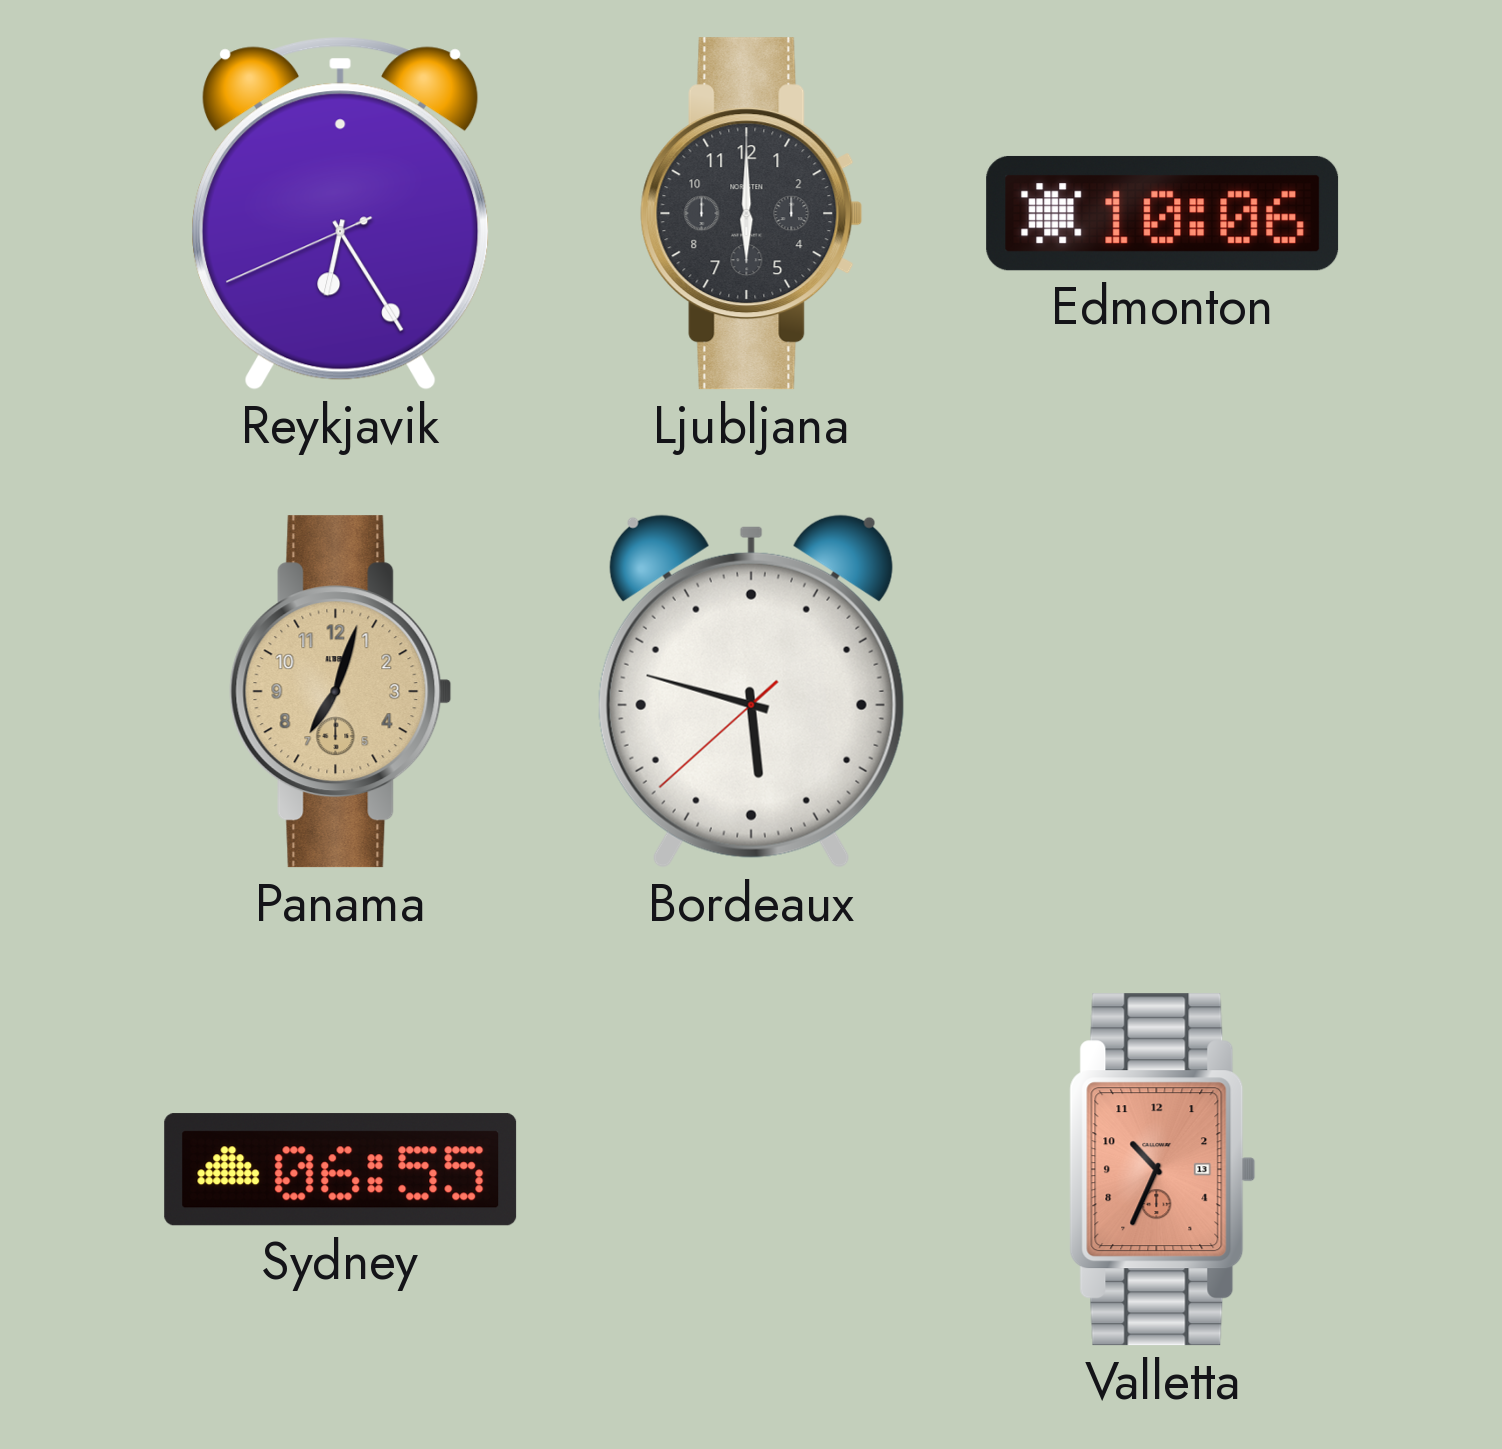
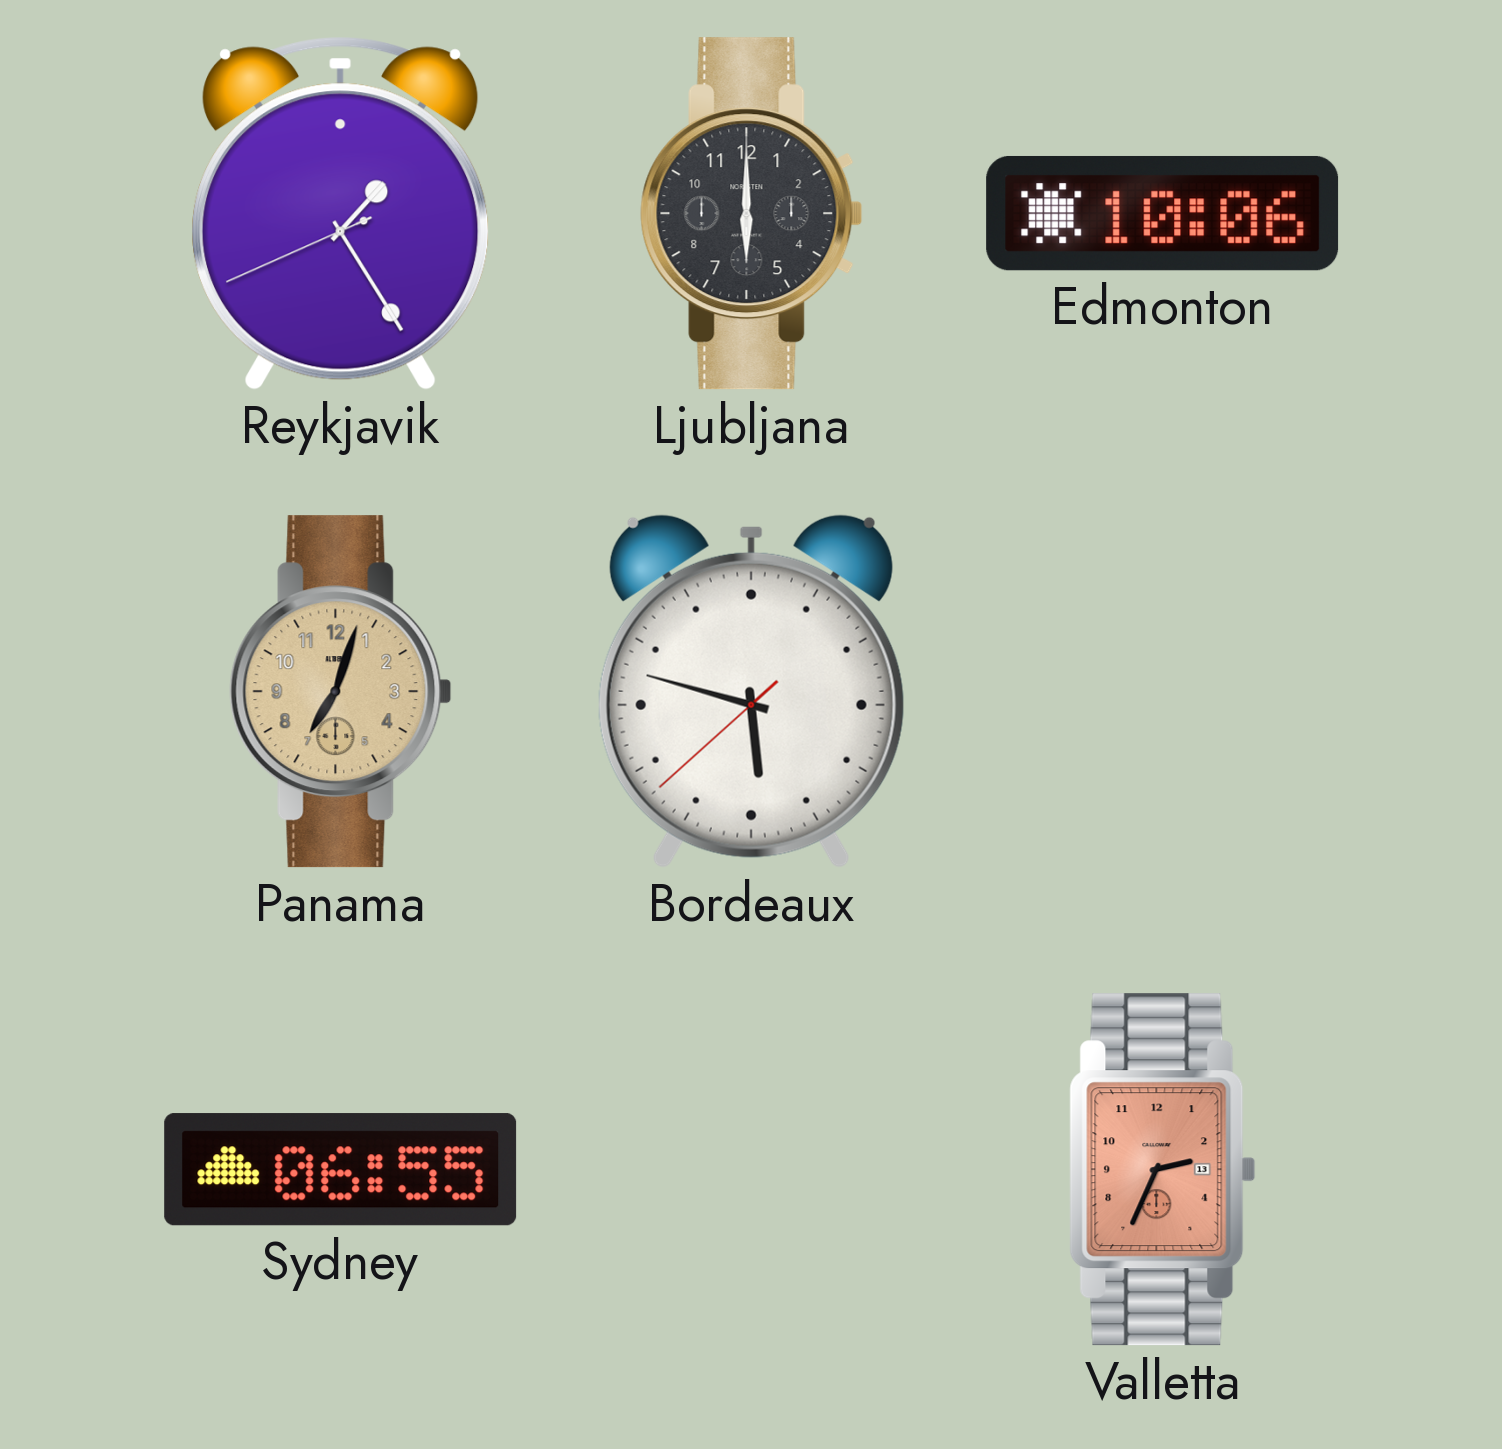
Reykjavik: 6:24 -> 1:24
Valletta: 10:34 -> 2:34
